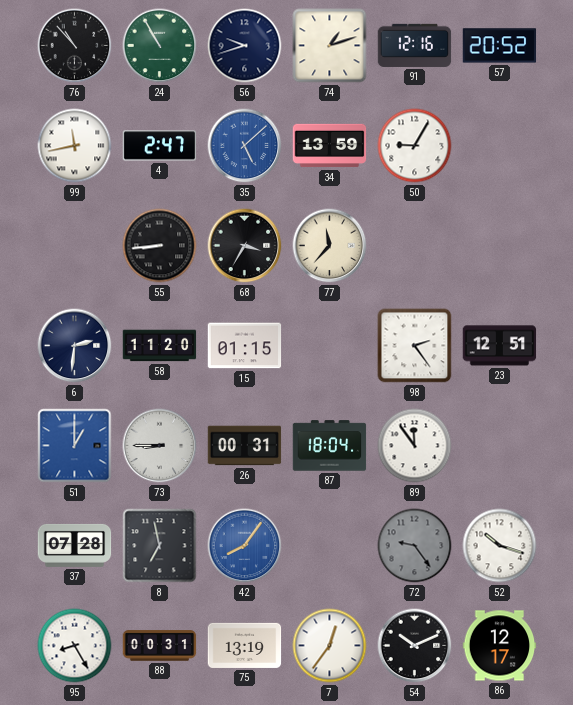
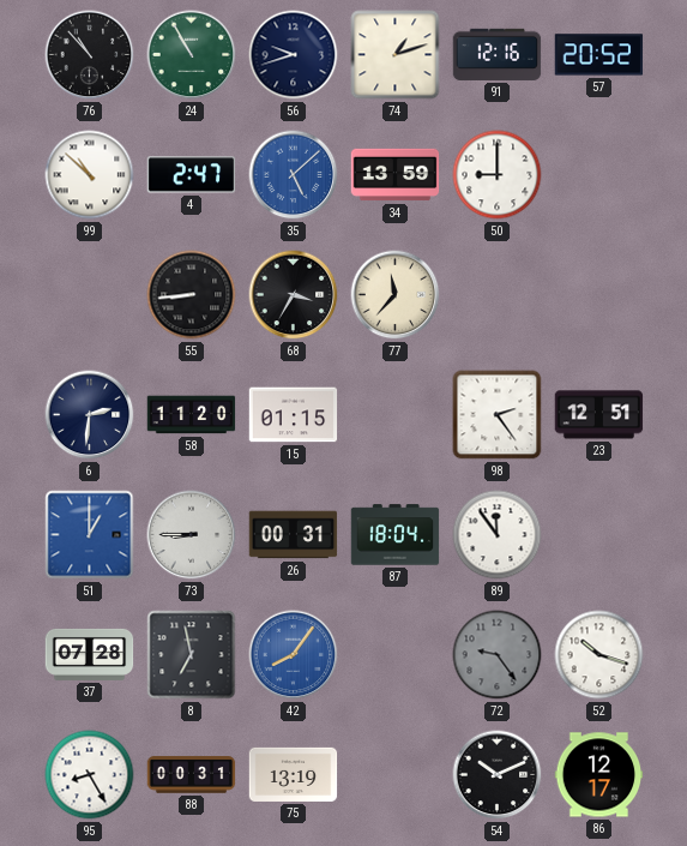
99: 11:43 -> 10:52
50: 9:05 -> 9:00
7: 12:36 -> none
